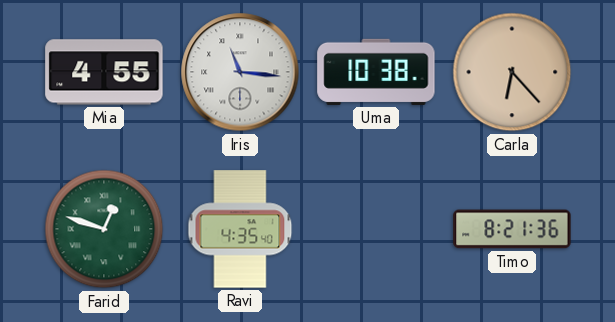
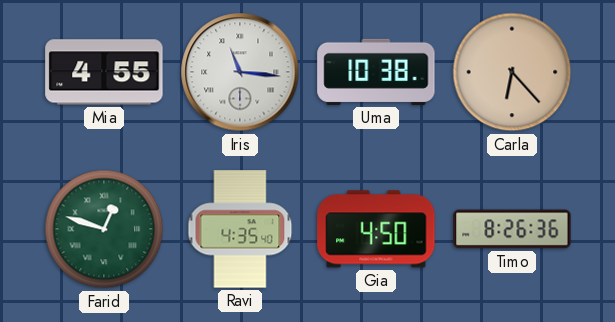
Gia: none -> 4:50
Timo: 8:21 -> 8:26
